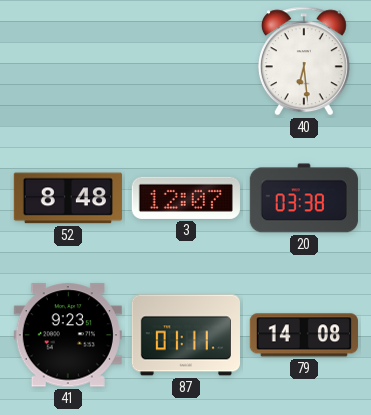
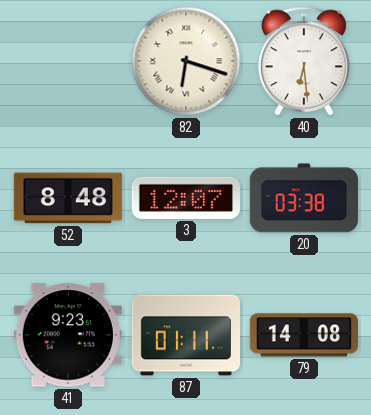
82: none -> 6:18
